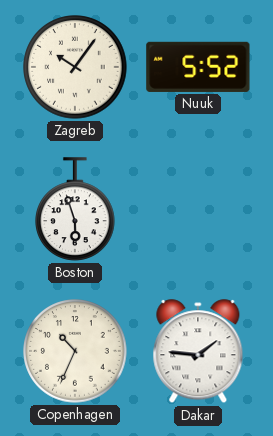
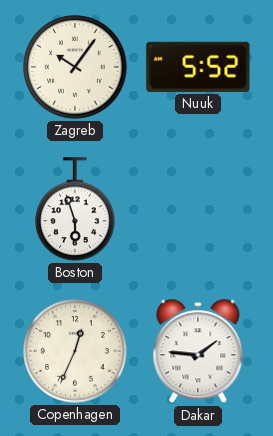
Copenhagen: 10:34 -> 12:34
